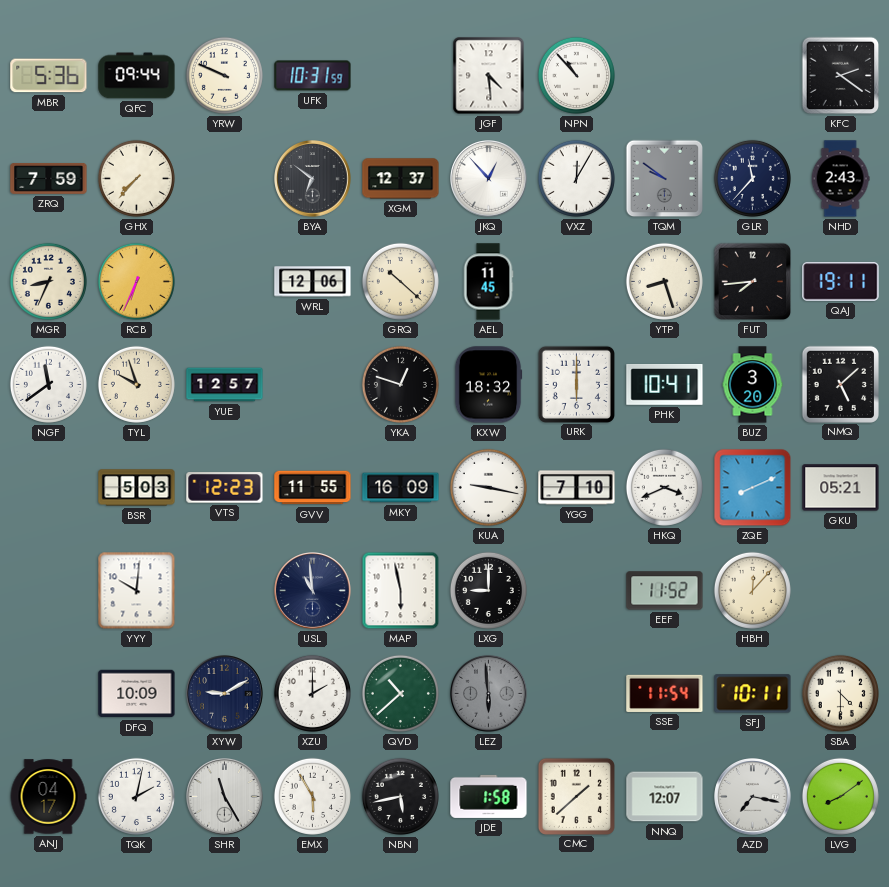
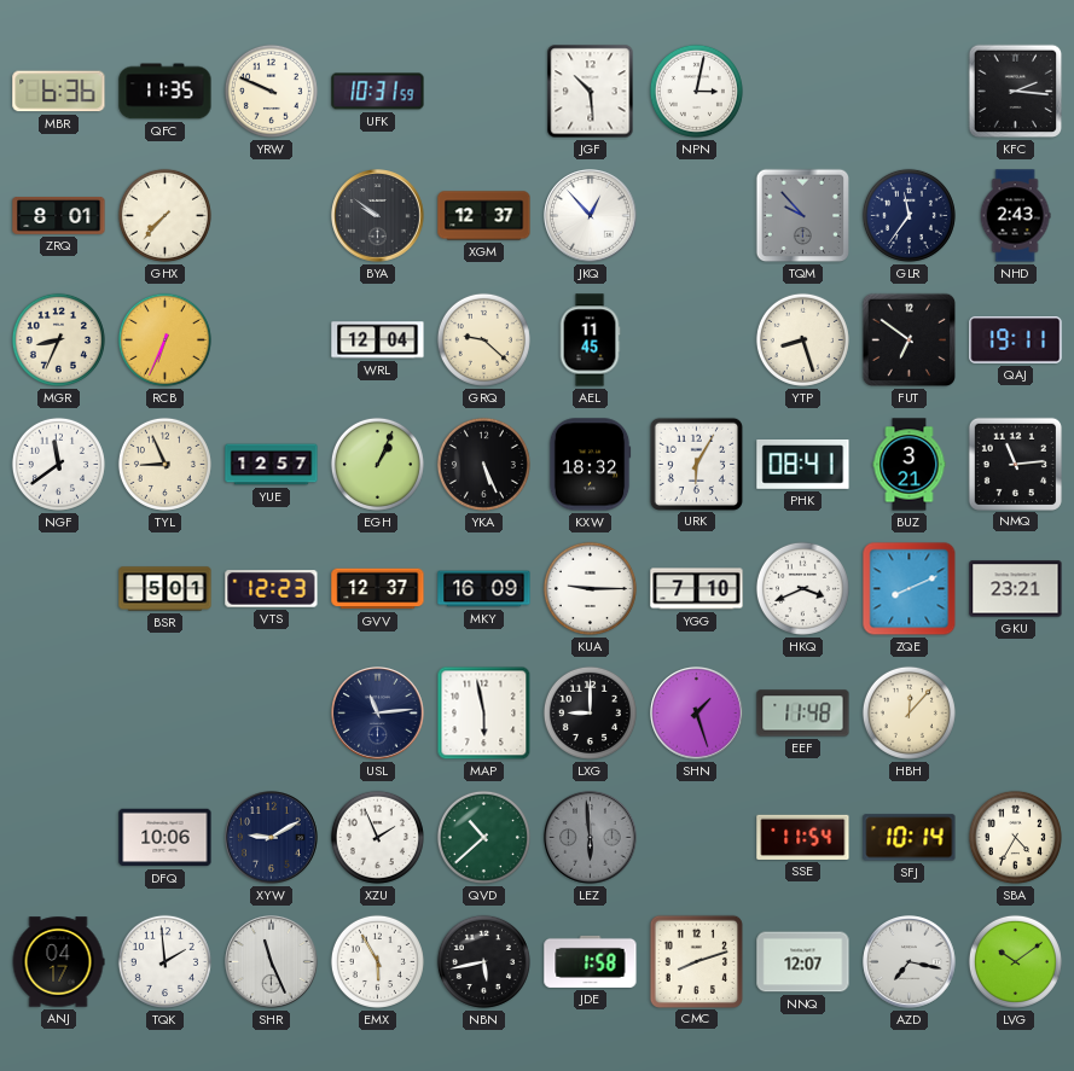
MBR: 5:36 -> 6:36
QFC: 09:44 -> 11:35
JGF: 4:29 -> 10:29
NPN: 10:53 -> 3:02
KFC: 2:21 -> 2:16
ZRQ: 7:59 -> 8:01
BYA: 6:51 -> 9:51
VXZ: 12:05 -> none
TQM: 9:51 -> 9:53
GLR: 11:37 -> 11:36
WRL: 12:06 -> 12:04
GRQ: 10:22 -> 9:22
FUT: 7:44 -> 6:51
TYL: 9:57 -> 8:56
EGH: none -> 1:04
YKA: 12:48 -> 5:26
URK: 6:00 -> 6:05
PHK: 10:41 -> 08:41
BUZ: 3:20 -> 3:21
NMQ: 5:08 -> 11:14
BSR: 5:03 -> 5:01
GVV: 11:55 -> 12:37
KUA: 9:17 -> 9:15
GKU: 05:21 -> 23:21
YYY: 10:01 -> none
USL: 10:59 -> 11:14
SHN: none -> 1:27
EEF: 11:52 -> 11:48
DFQ: 10:09 -> 10:06
XZU: 2:00 -> 1:56
SFJ: 10:11 -> 10:14
SBA: 4:30 -> 4:35
TQK: 2:02 -> 1:59
SHR: 11:25 -> 11:26
CMC: 1:38 -> 8:12
LVG: 8:09 -> 10:09
